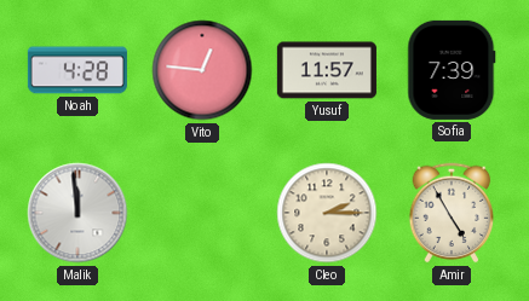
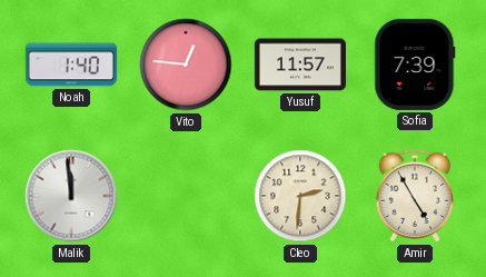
Noah: 4:28 -> 1:40
Cleo: 2:15 -> 2:31
